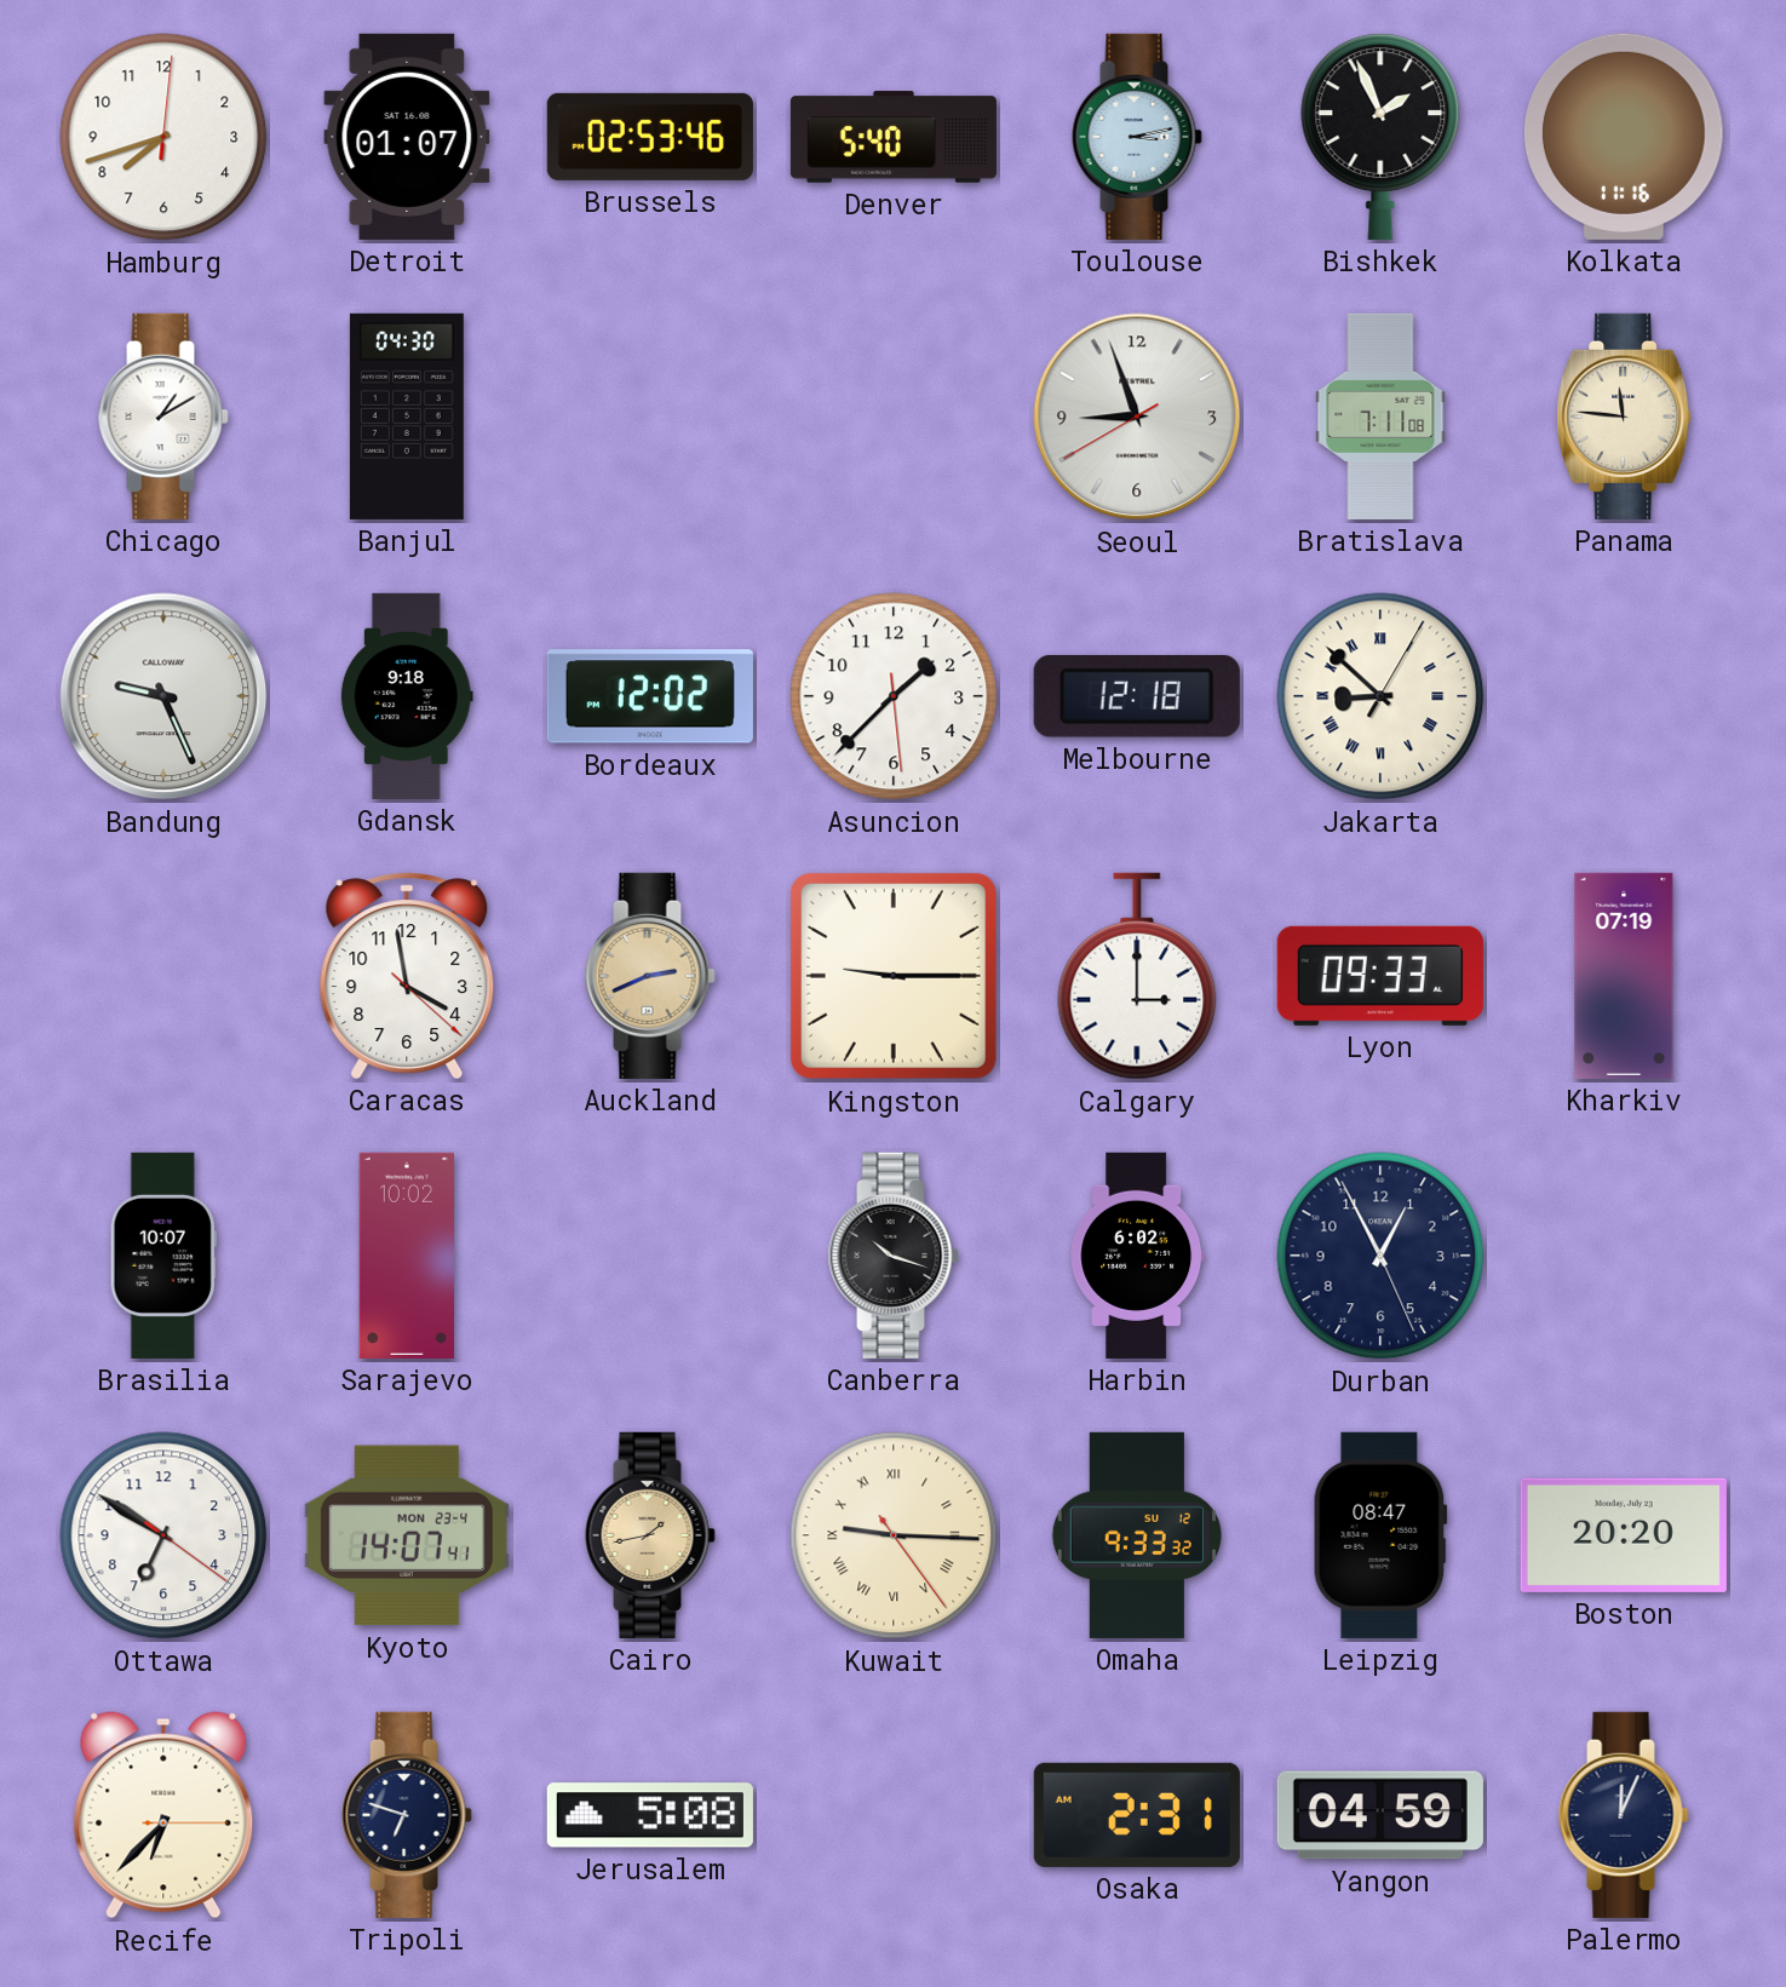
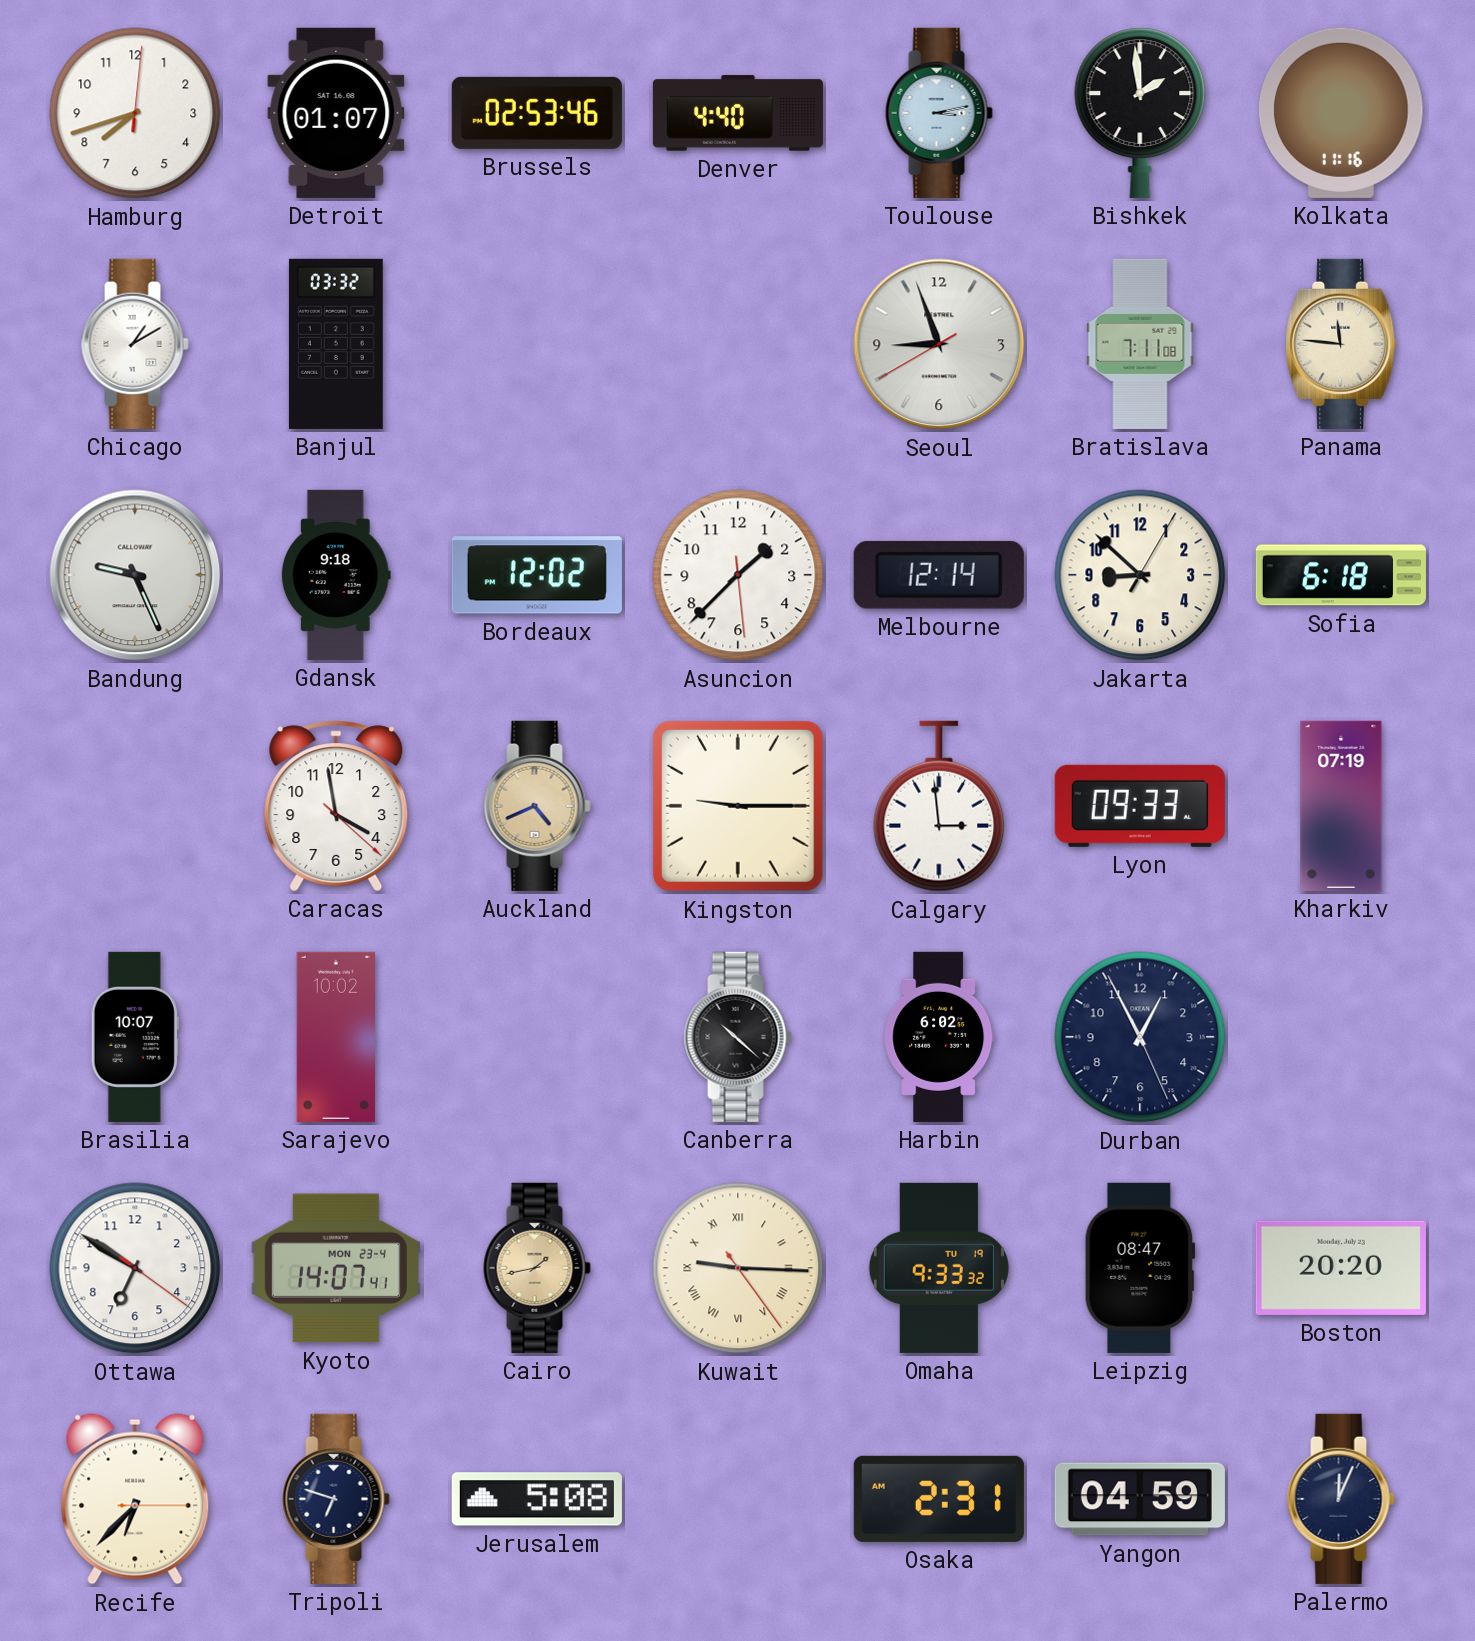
Denver: 5:40 -> 4:40
Bishkek: 1:56 -> 1:59
Banjul: 04:30 -> 03:32
Melbourne: 12:18 -> 12:14
Jakarta numerals: Roman -> Arabic
Sofia: none -> 6:18
Auckland: 2:41 -> 4:41
Calgary: 3:00 -> 2:59
Canberra: 10:18 -> 10:22
Omaha date: SU 12 -> TU 19
